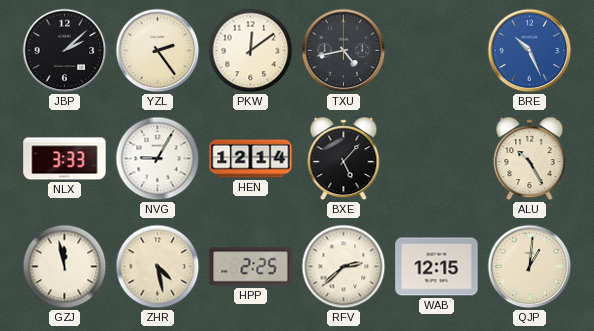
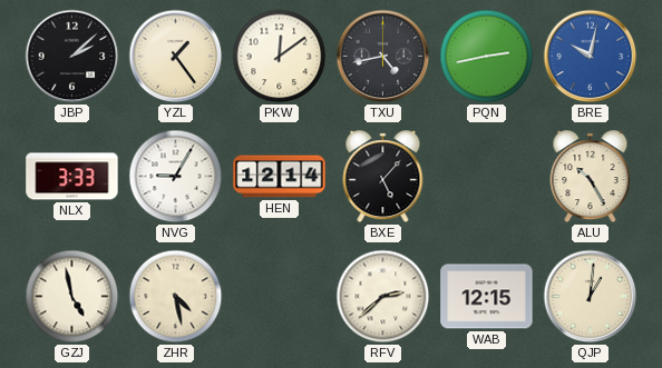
YZL: 2:24 -> 1:24
PQN: none -> 2:43
BRE: 10:26 -> 10:02
GZJ: 11:58 -> 4:58
HPP: 2:25 -> none
